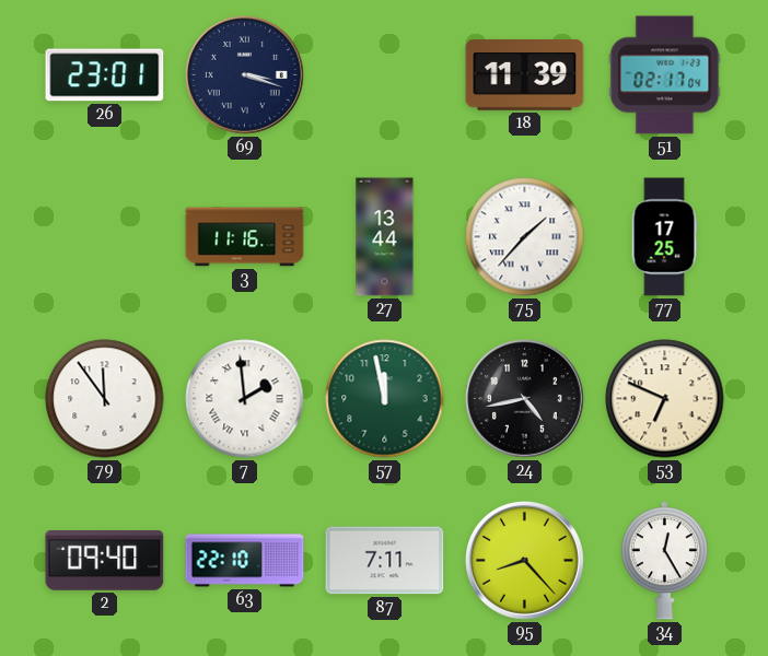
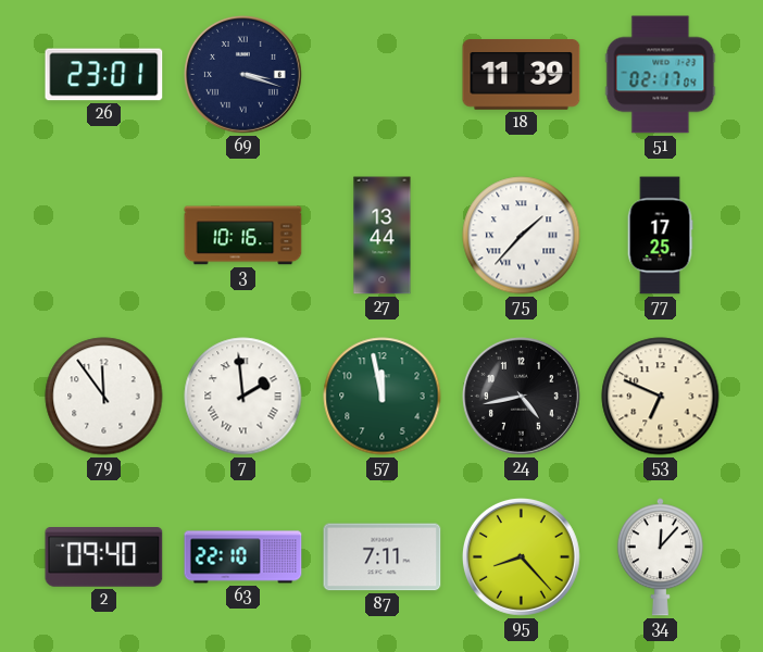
3: 11:16 -> 10:16
34: 12:25 -> 12:07
